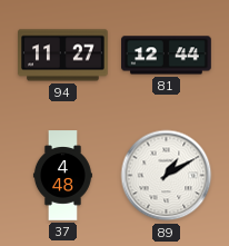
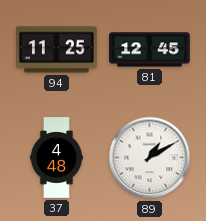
94: 11:27 -> 11:25
81: 12:44 -> 12:45
